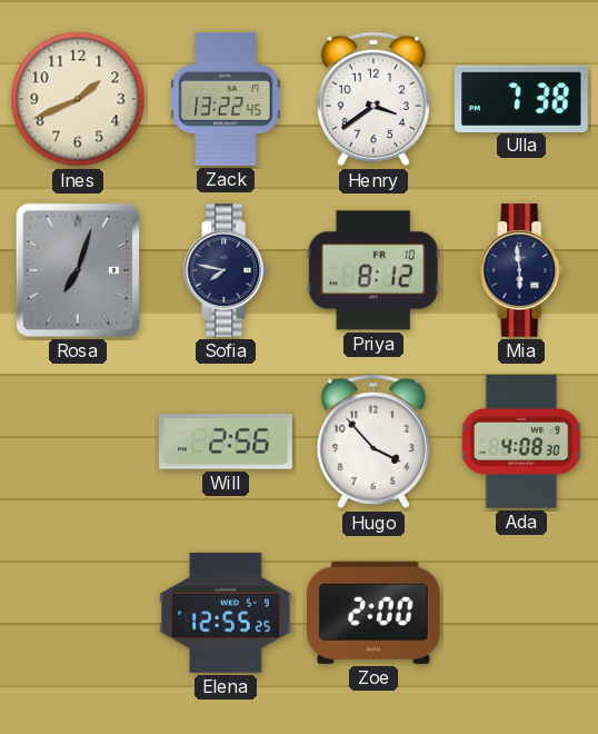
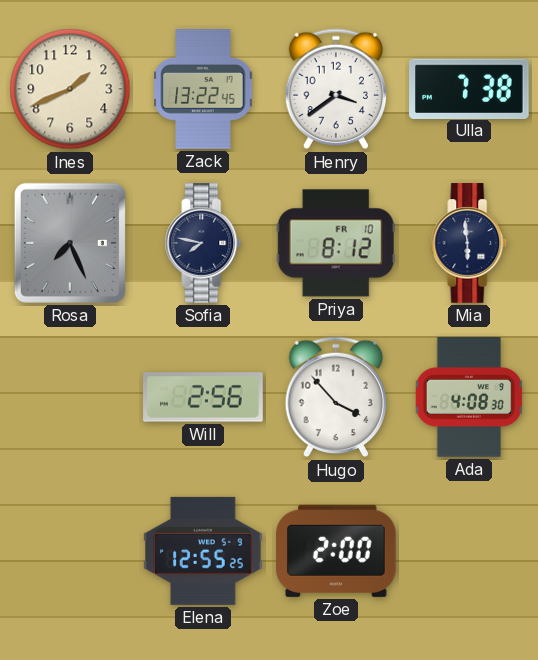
Rosa: 7:03 -> 7:26
